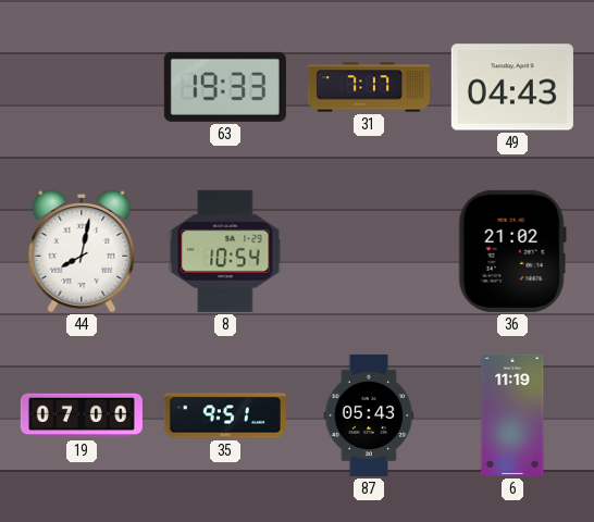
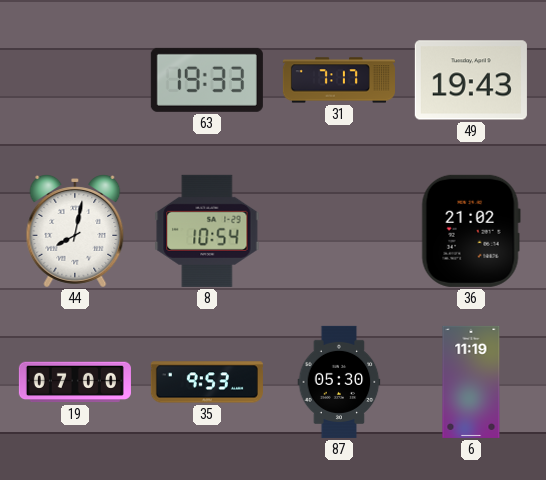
49: 04:43 -> 19:43
35: 9:51 -> 9:53
87: 05:43 -> 05:30
